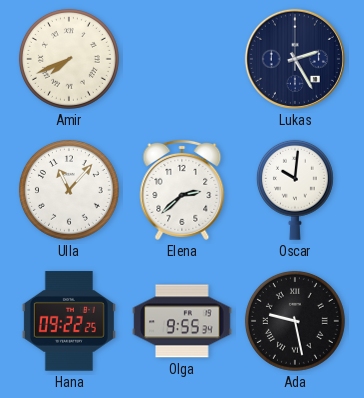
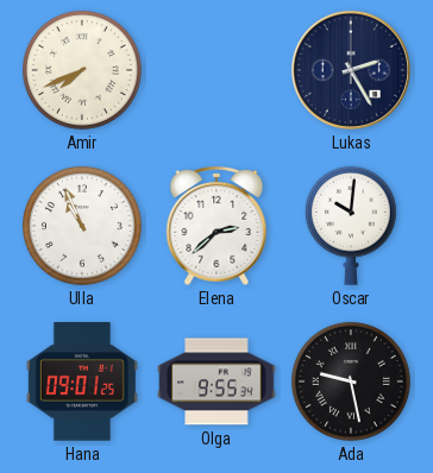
Ulla: 11:07 -> 10:56
Hana: 09:22 -> 09:01
